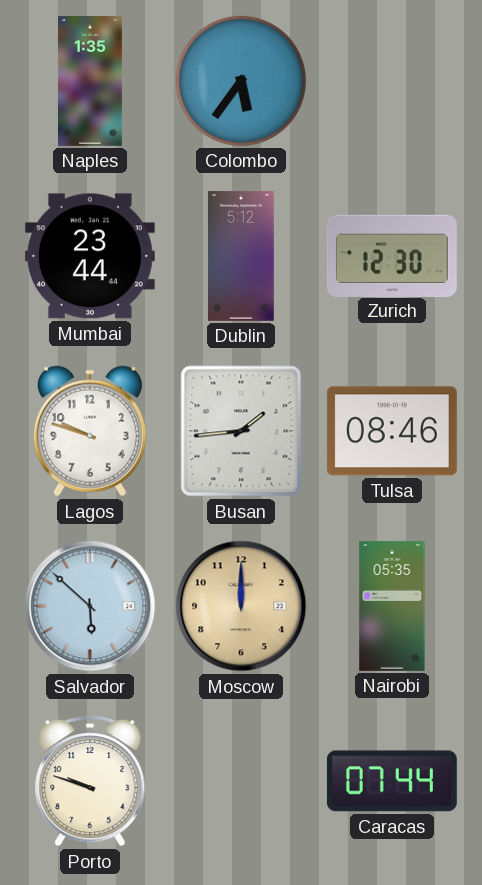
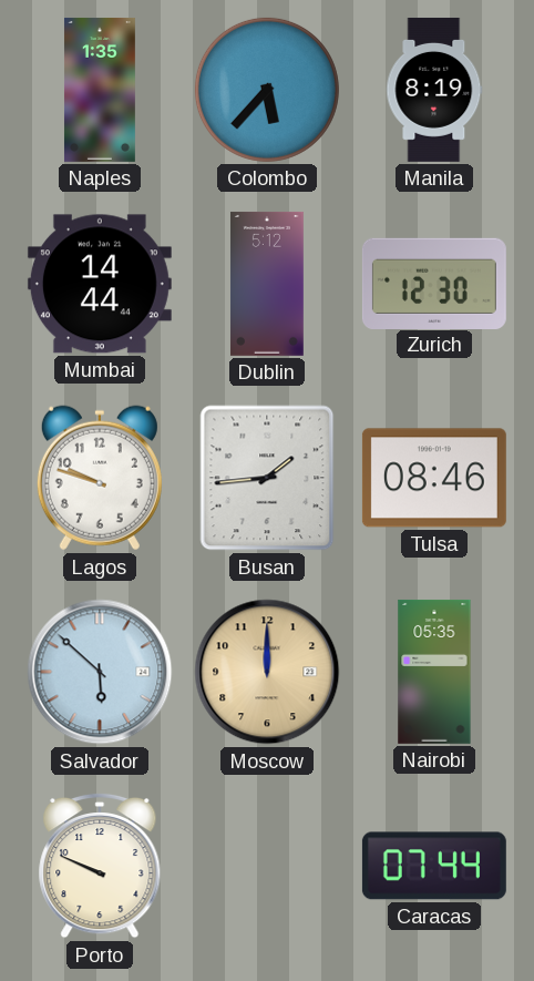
Colombo: 5:36 -> 5:37
Manila: none -> 8:19
Mumbai: 23:44 -> 14:44
Porto: 9:48 -> 9:49
